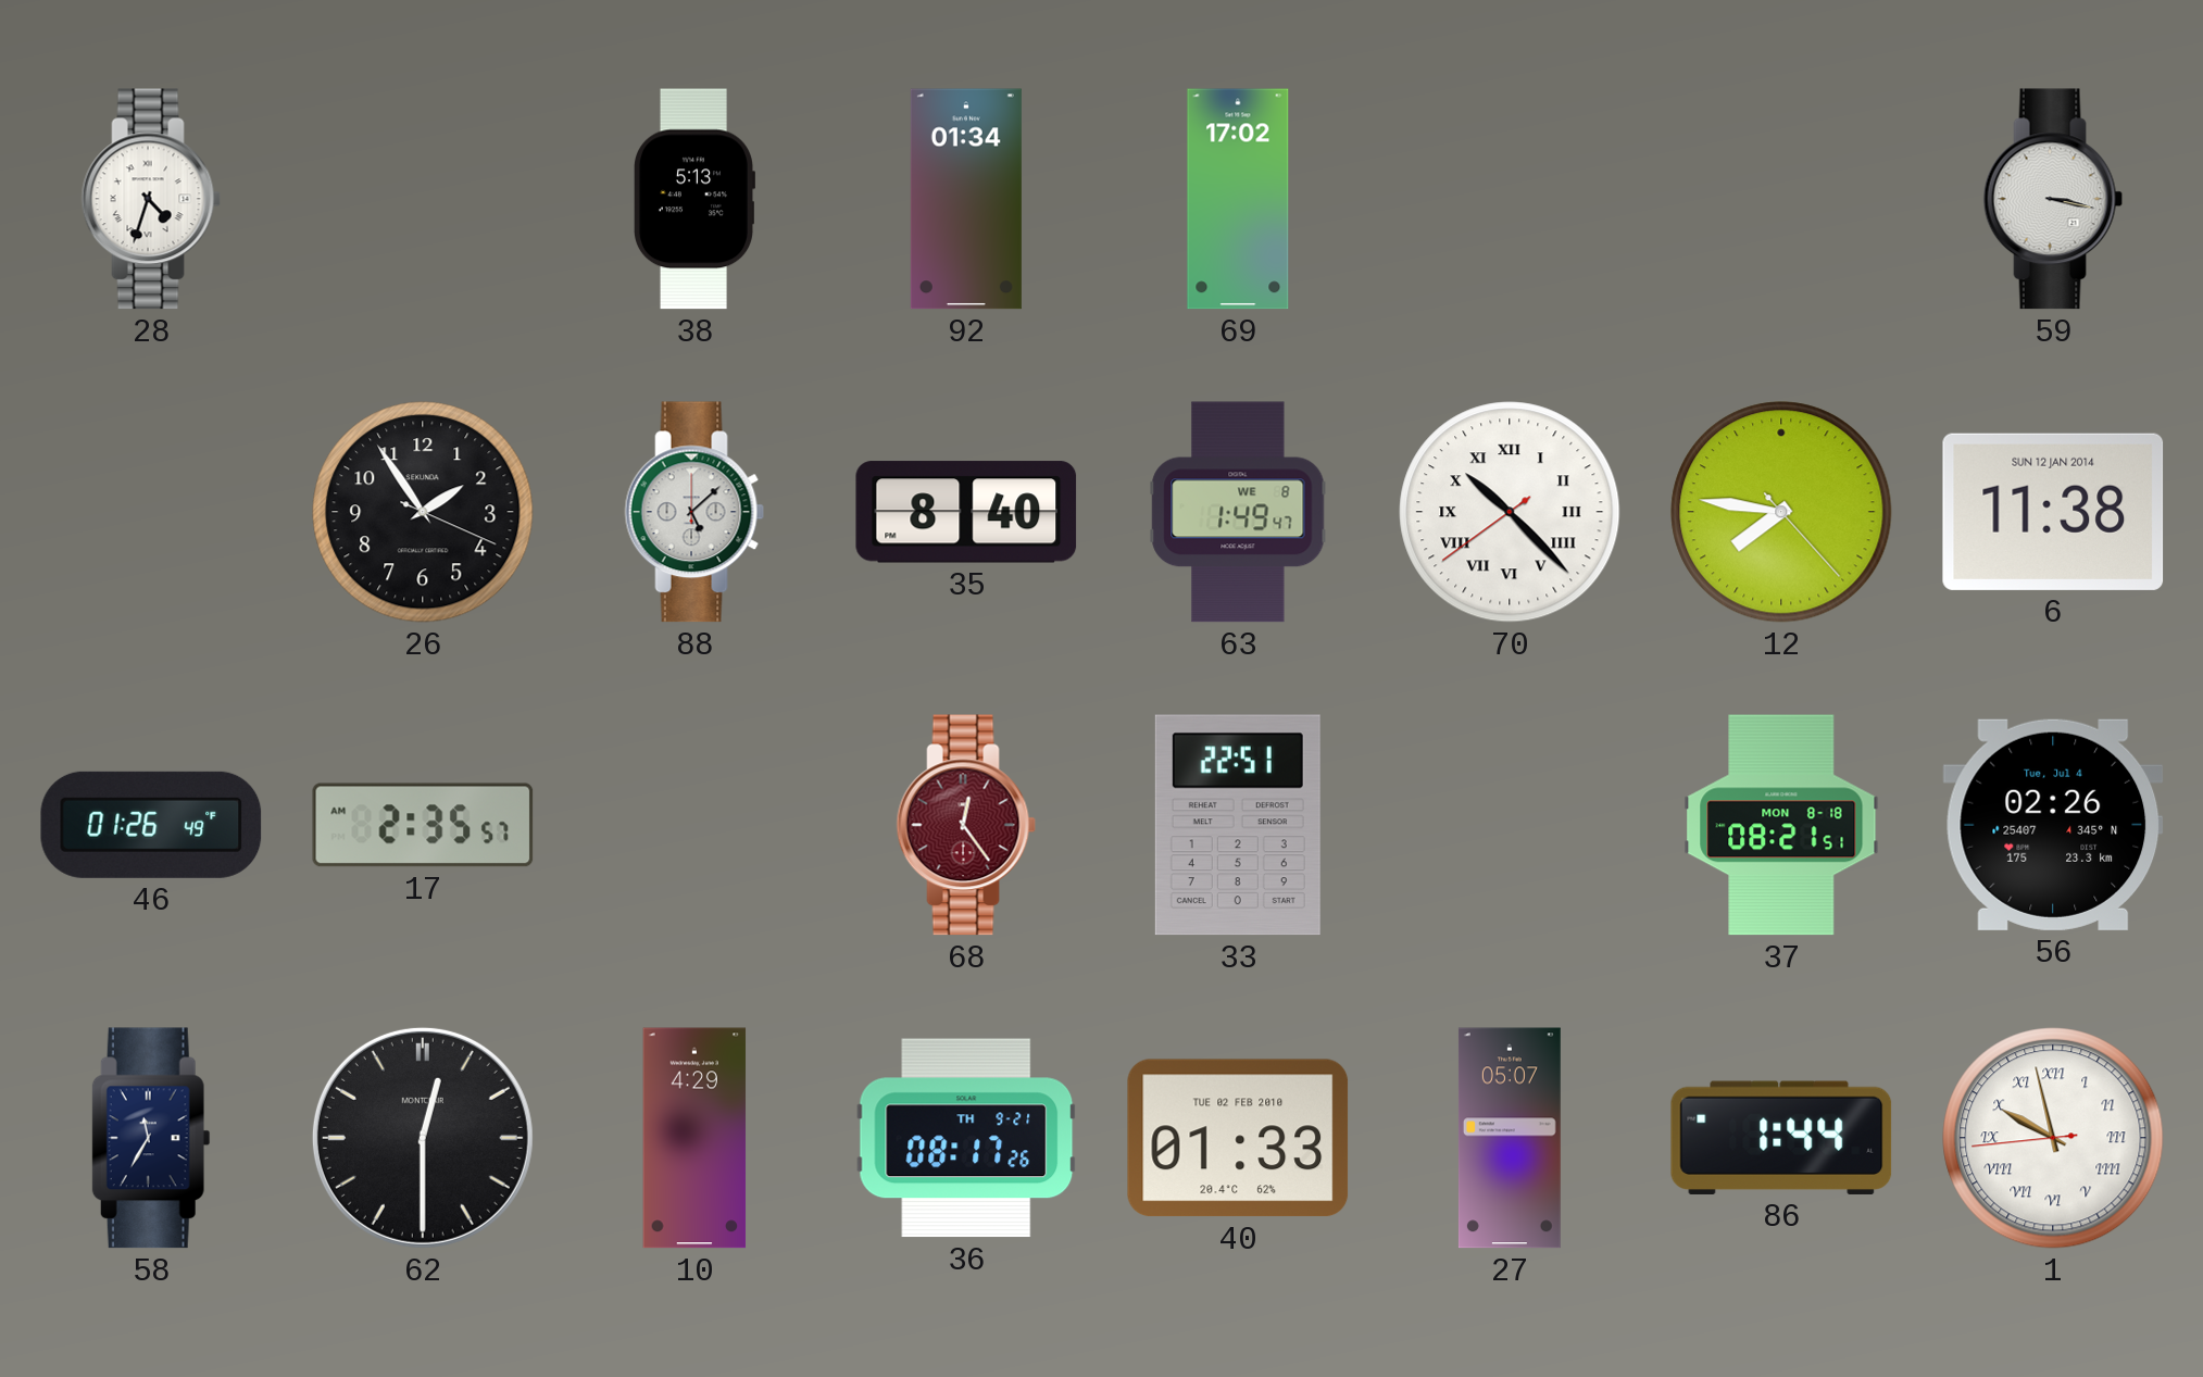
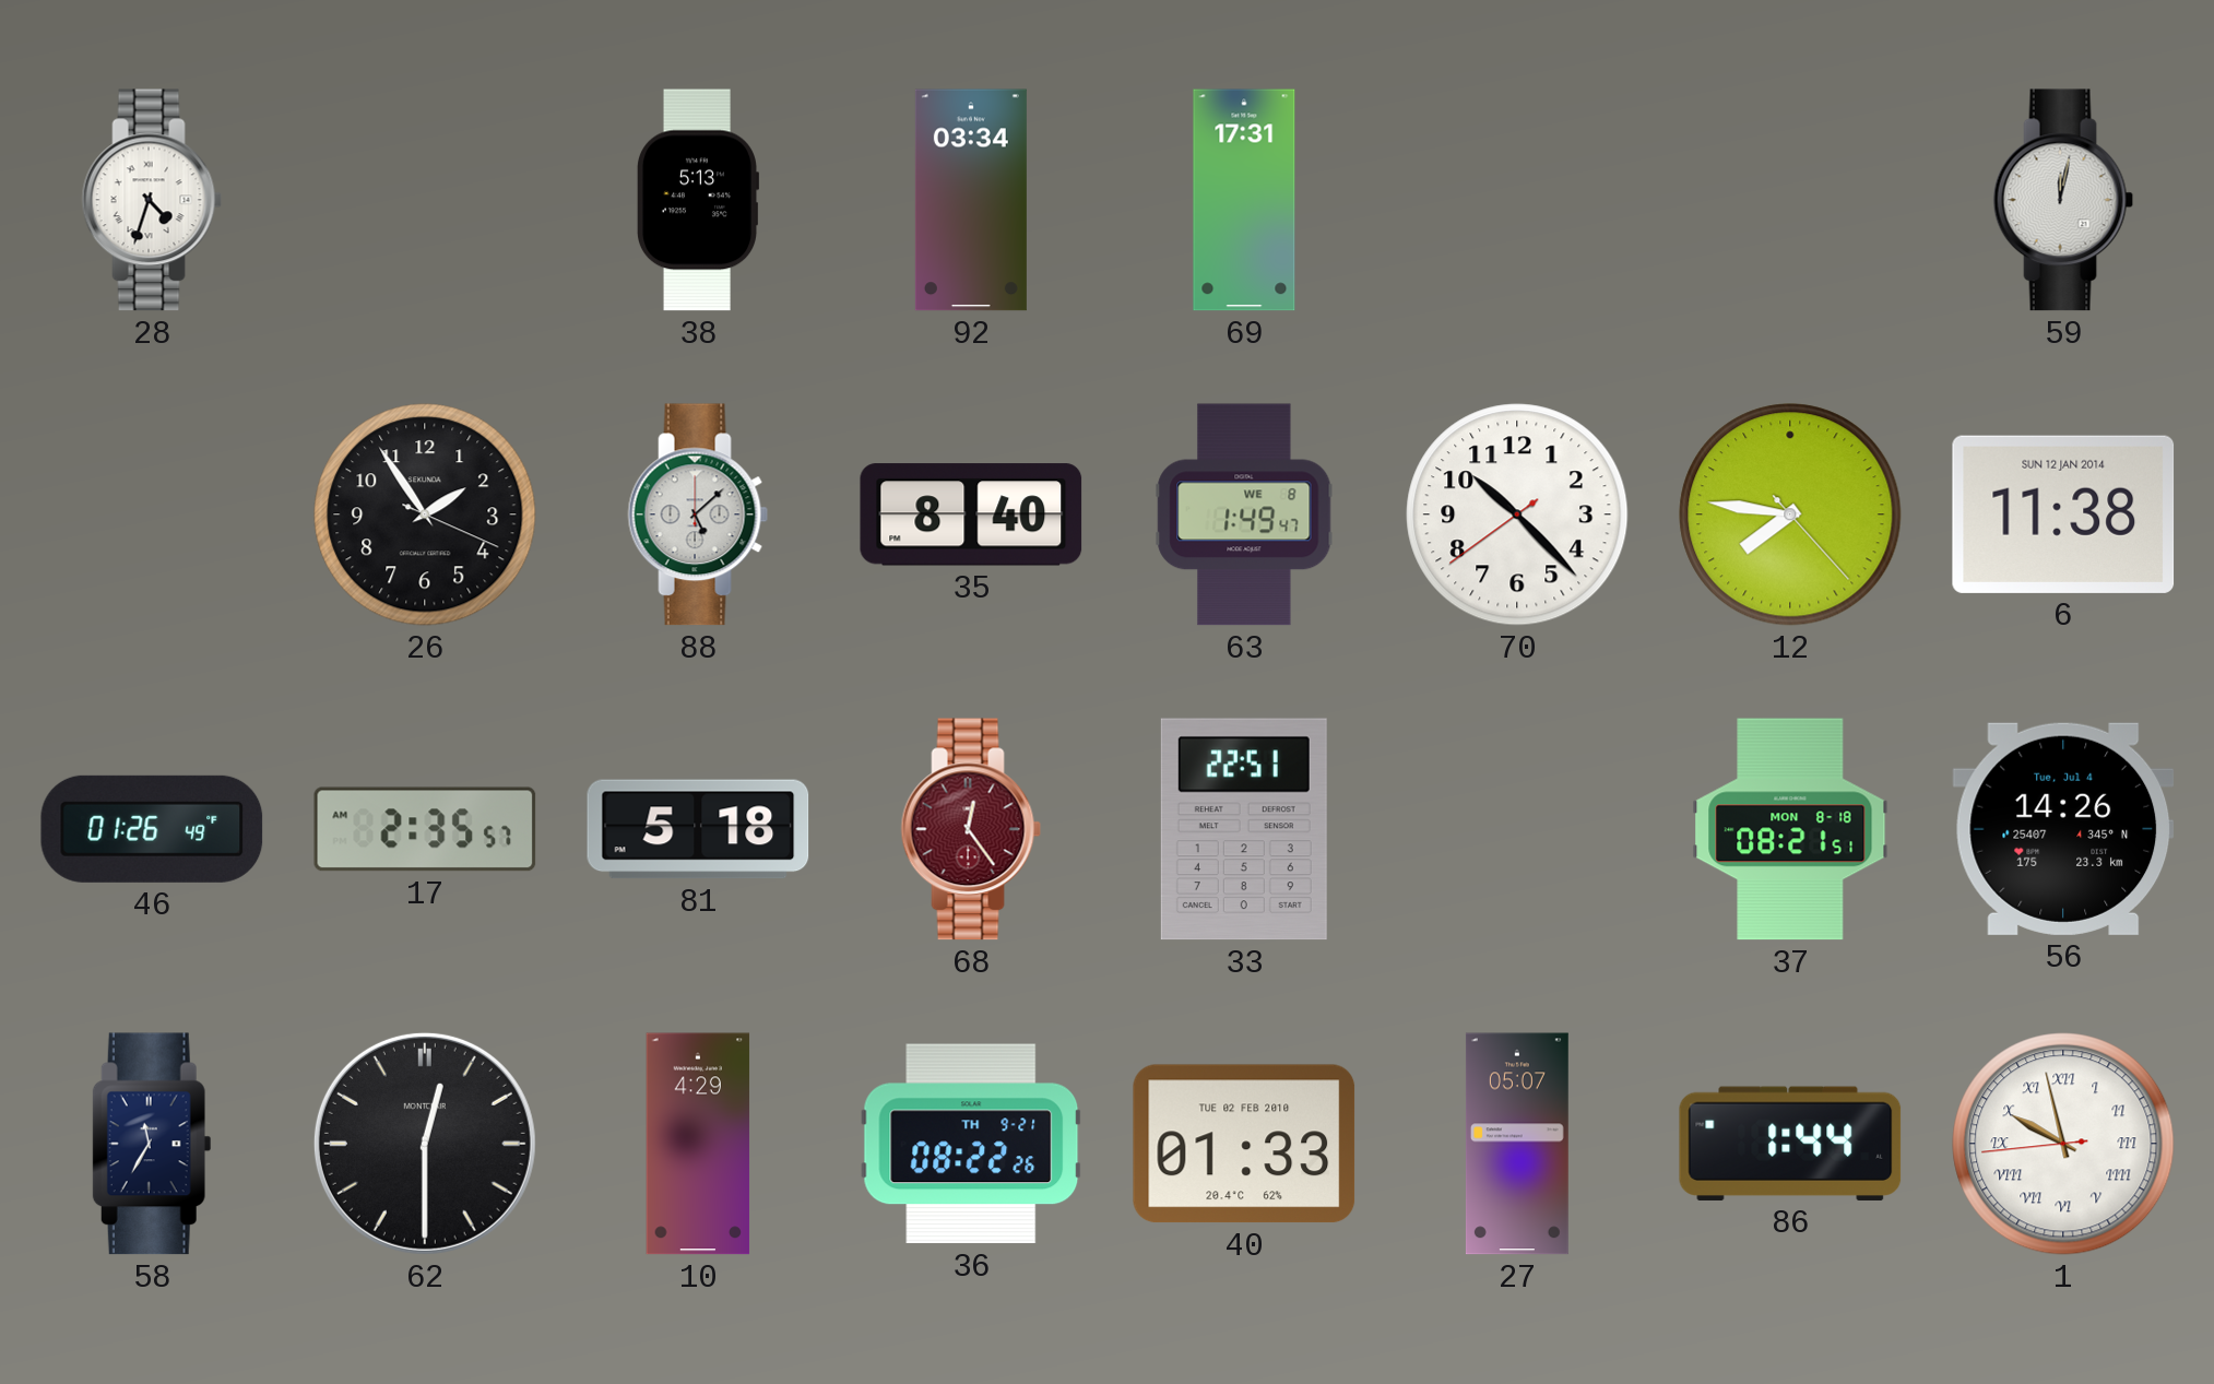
92: 01:34 -> 03:34
69: 17:02 -> 17:31
59: 3:17 -> 12:02
70 numerals: Roman -> Arabic
81: none -> 5:18
56: 02:26 -> 14:26
36: 08:17 -> 08:22
